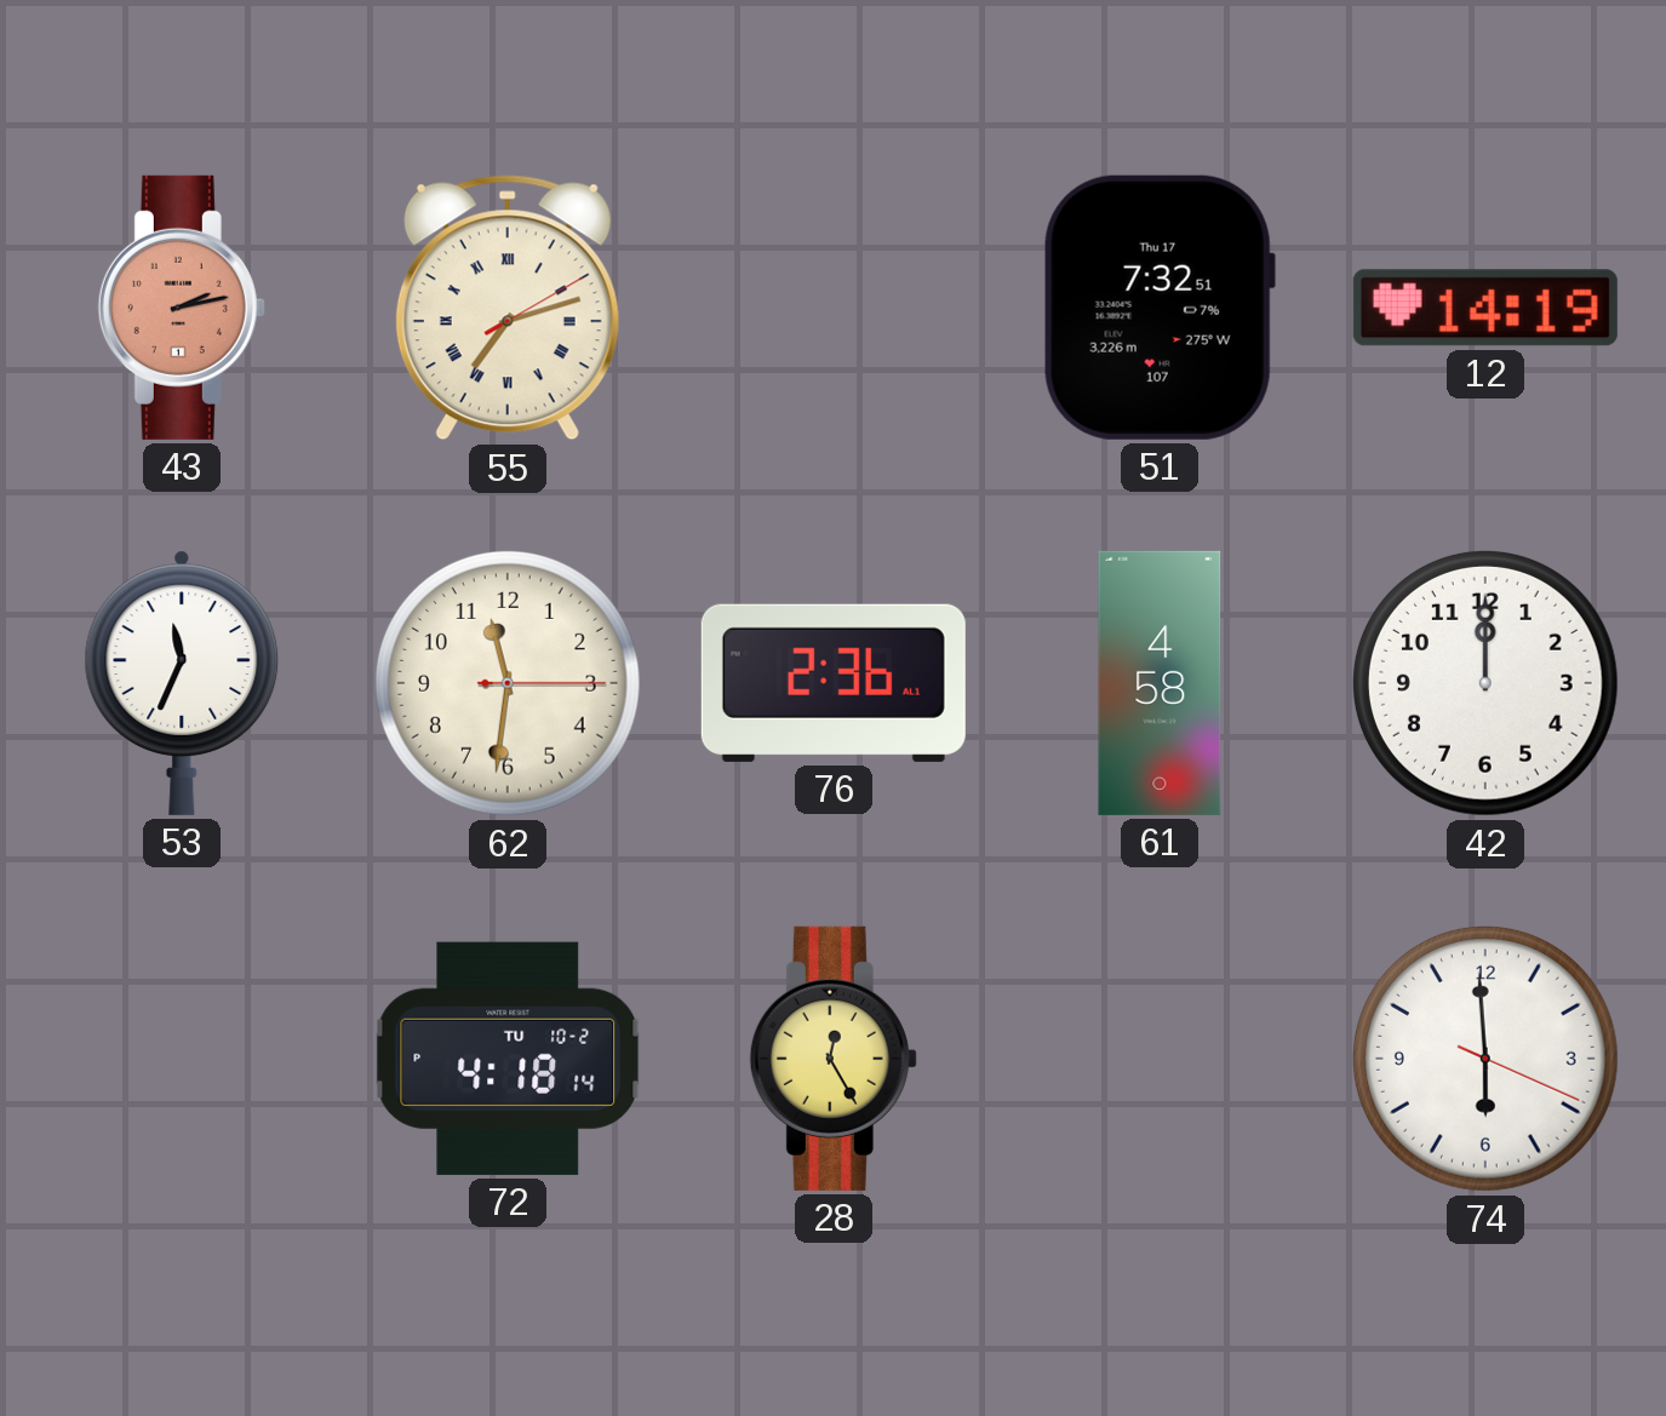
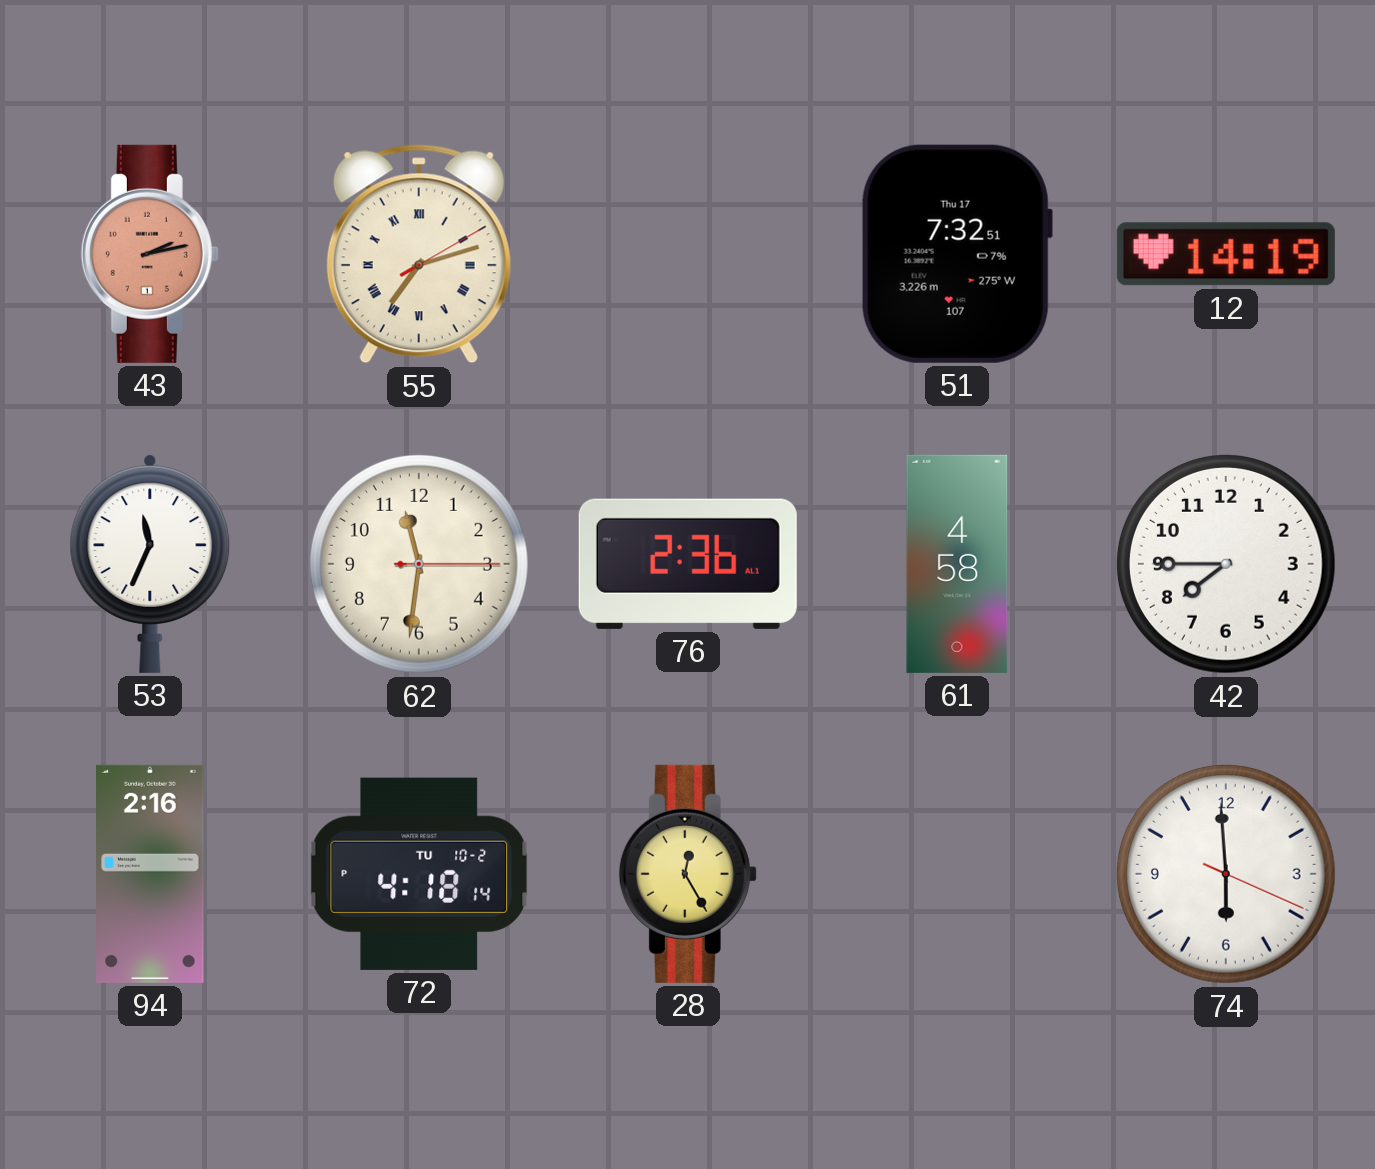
42: 12:00 -> 7:45
94: none -> 2:16
